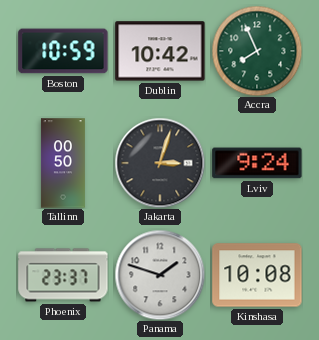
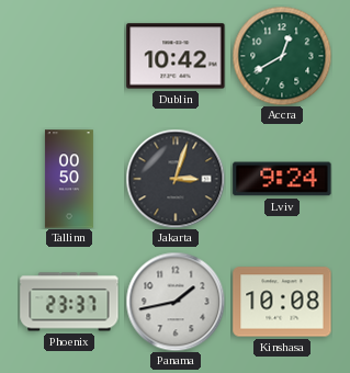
Boston: 10:59 -> none
Accra: 7:56 -> 12:40
Panama: 1:48 -> 1:43
